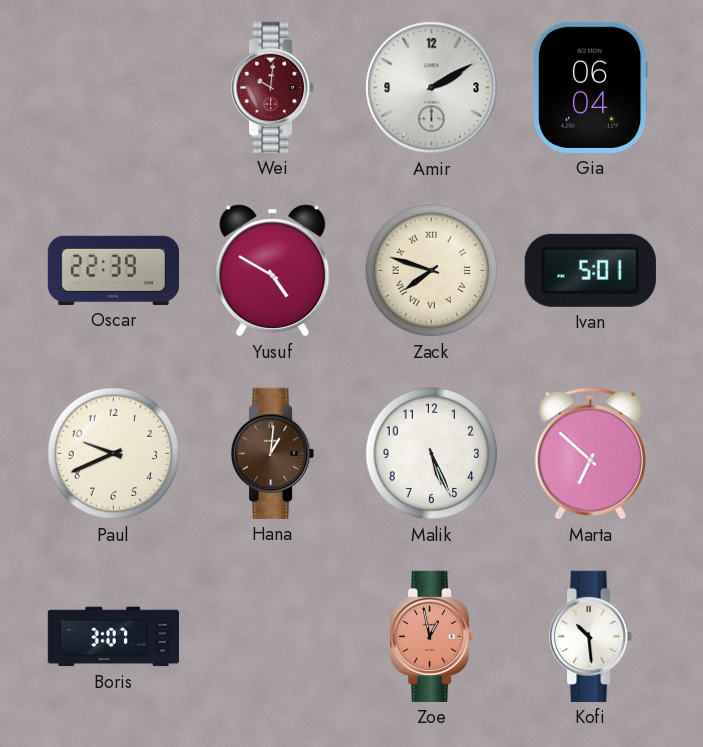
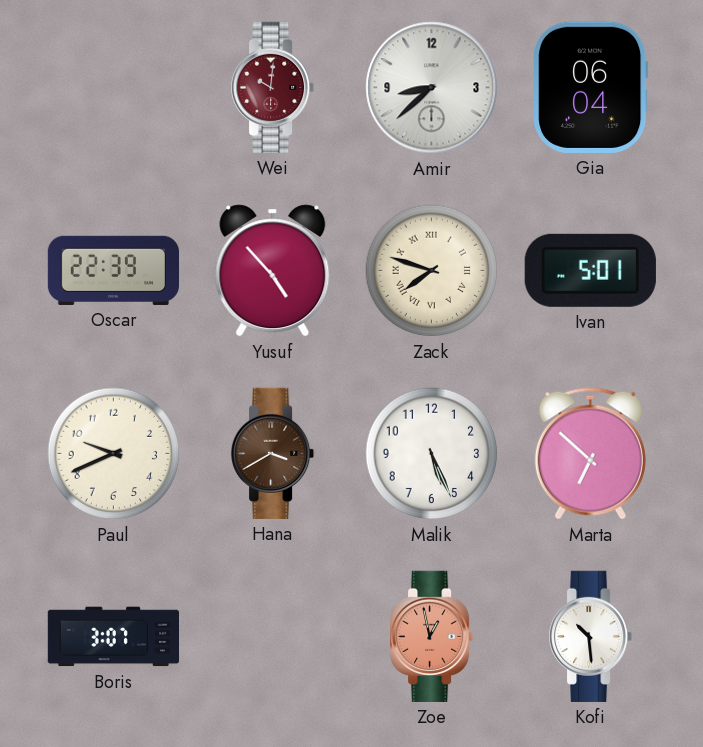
Amir: 2:10 -> 8:38
Yusuf: 4:50 -> 4:53
Hana: 1:01 -> 3:40
